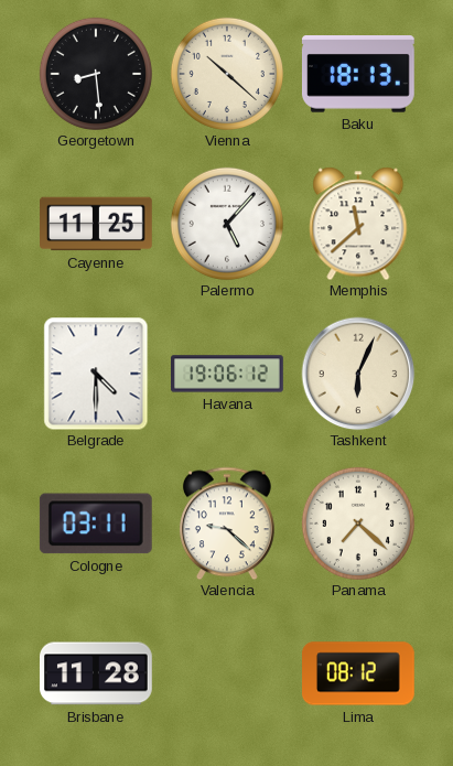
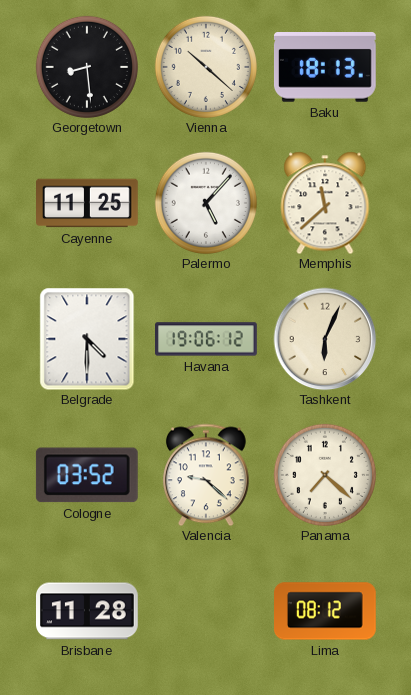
Cologne: 03:11 -> 03:52
